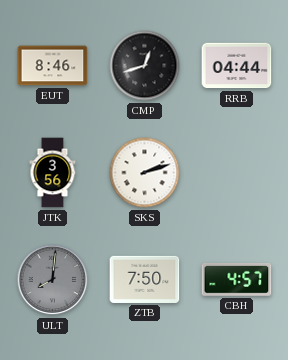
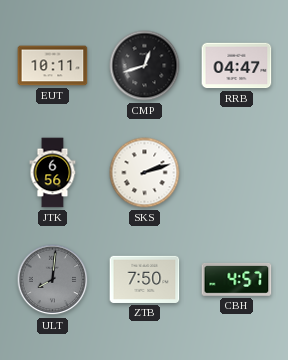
EUT: 8:46 -> 10:11
RRB: 04:44 -> 04:47
JTK: 3:56 -> 6:56
